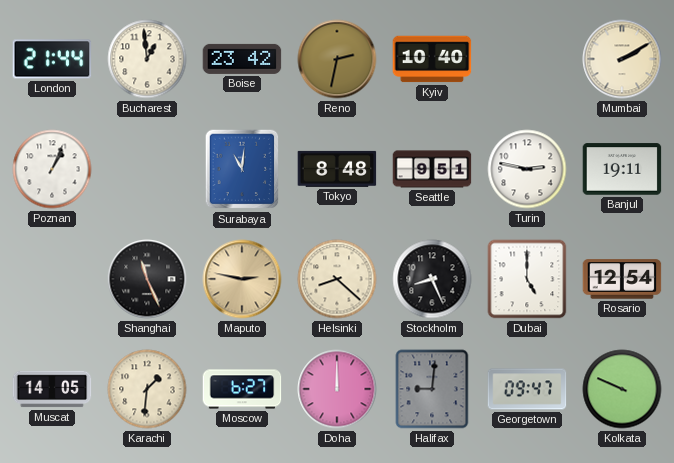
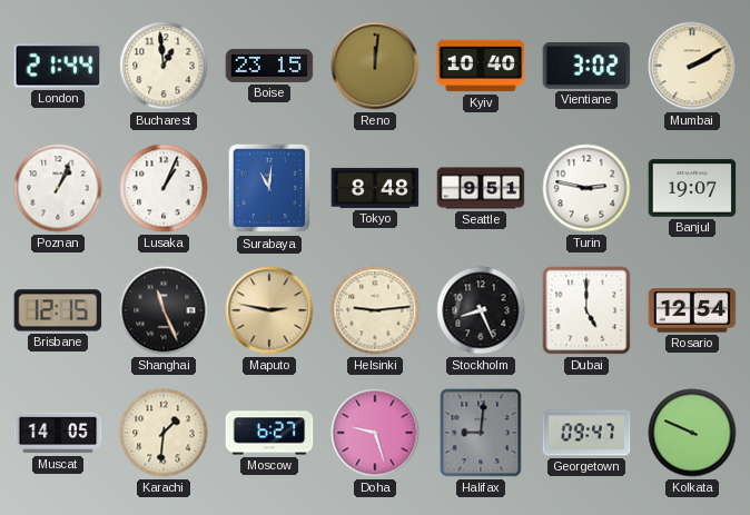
Boise: 23:42 -> 23:15
Reno: 2:32 -> 12:01
Vientiane: none -> 3:02
Lusaka: none -> 1:04
Banjul: 19:11 -> 19:07
Brisbane: none -> 12:15
Helsinki: 8:22 -> 9:14
Doha: 12:00 -> 9:27
